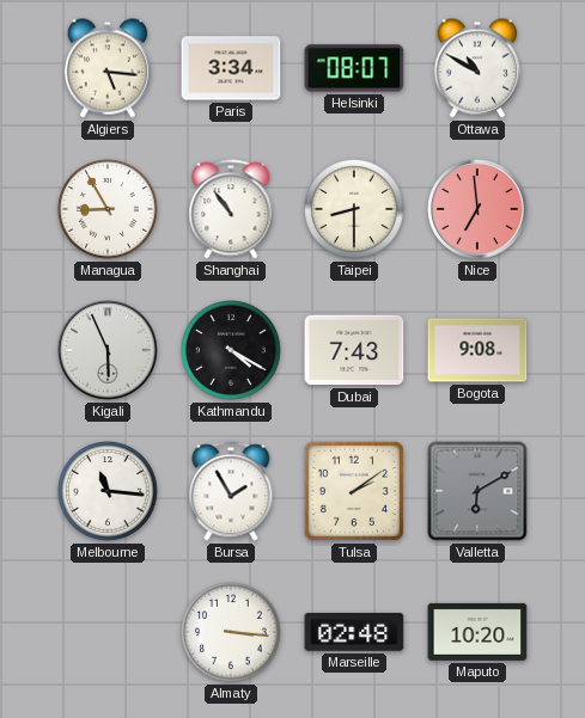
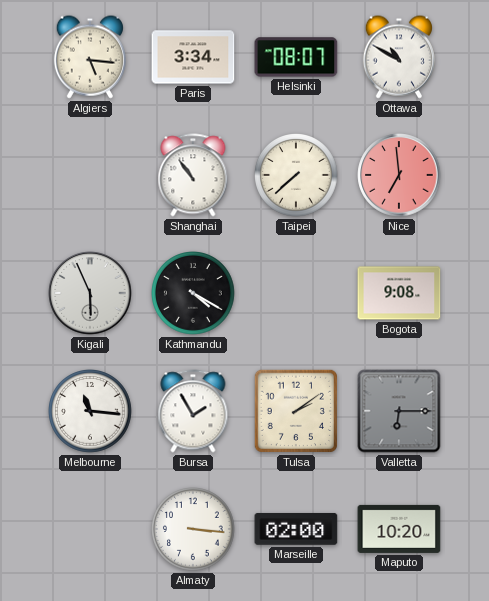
Managua: 8:55 -> none
Taipei: 8:30 -> 7:38
Dubai: 7:43 -> none
Valletta: 6:10 -> 6:15
Marseille: 02:48 -> 02:00
